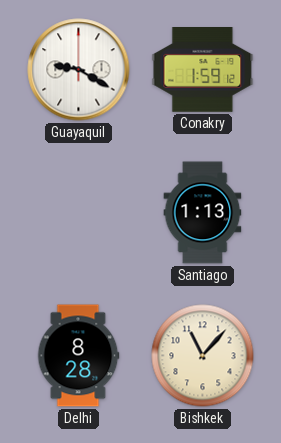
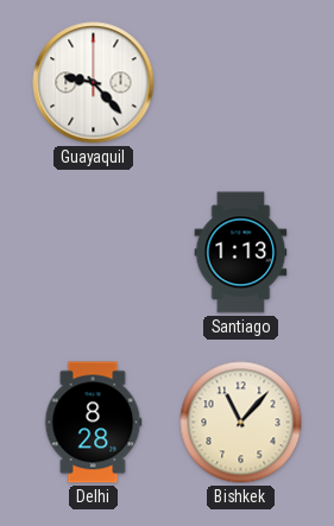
Guayaquil: 9:20 -> 9:23
Conakry: 1:59 -> none
